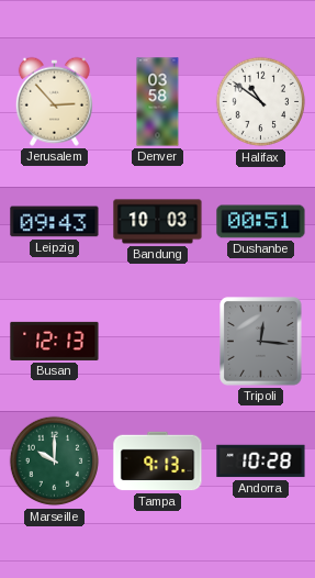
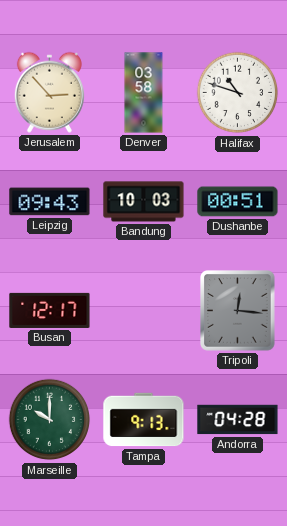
Halifax: 10:51 -> 10:48
Busan: 12:13 -> 12:17
Andorra: 10:28 -> 04:28
